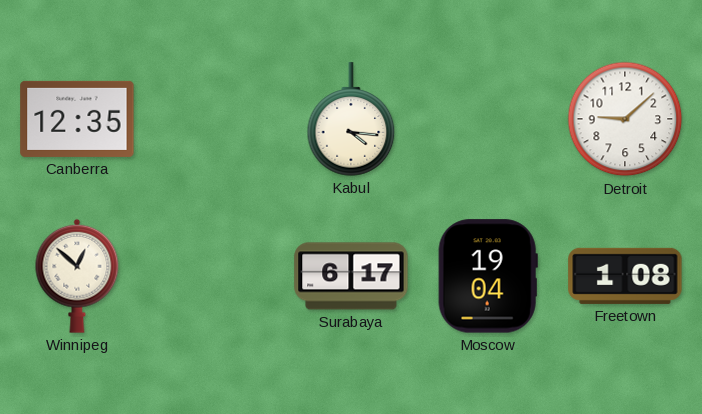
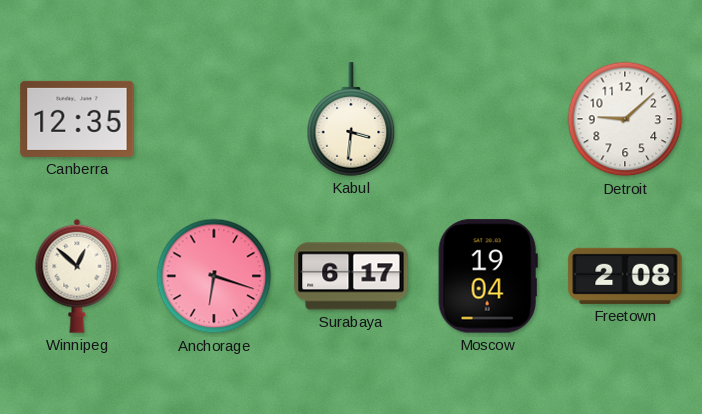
Kabul: 4:16 -> 3:31
Anchorage: none -> 6:18
Freetown: 1:08 -> 2:08
